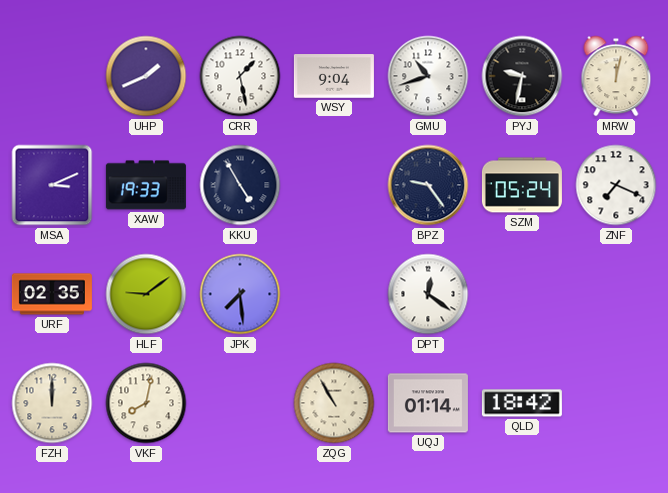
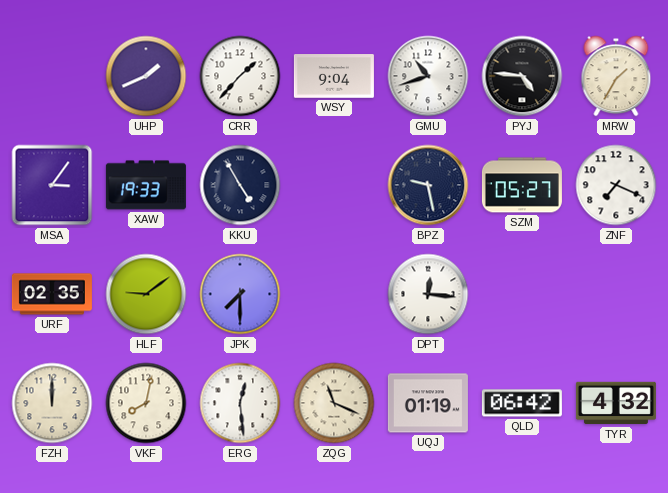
CRR: 1:28 -> 1:37
PYJ: 9:32 -> 4:46
MRW: 12:02 -> 1:35
MSA: 3:11 -> 3:06
BPZ: 9:24 -> 9:28
SZM: 05:24 -> 05:27
JPK: 7:29 -> 7:30
DPT: 12:21 -> 12:16
ERG: none -> 12:29
ZQG: 10:55 -> 11:19
UQJ: 01:14 -> 01:19
QLD: 18:42 -> 06:42
TYR: none -> 4:32
